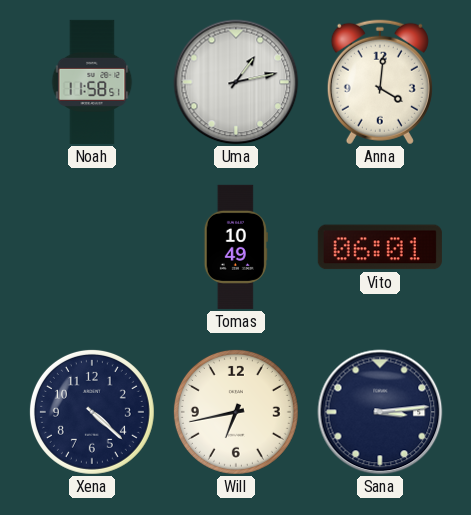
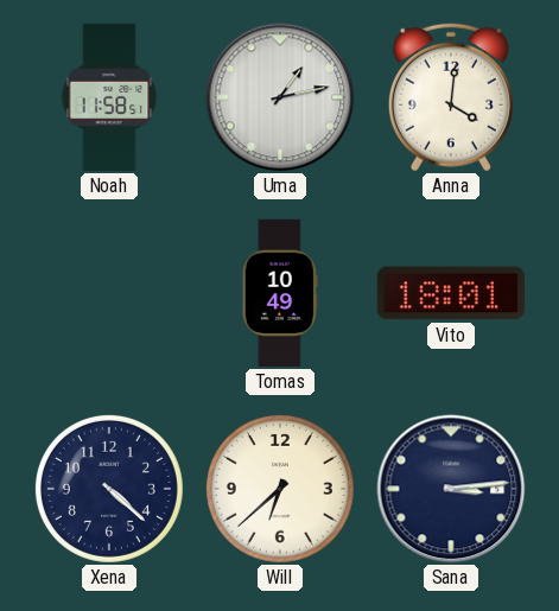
Vito: 06:01 -> 18:01
Will: 6:43 -> 6:38
